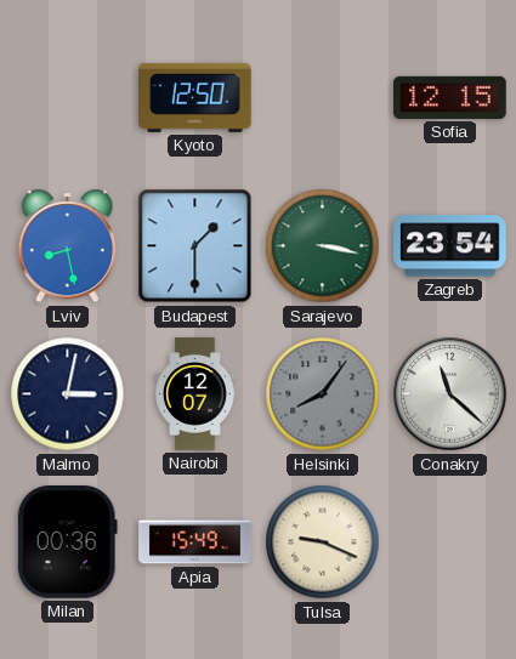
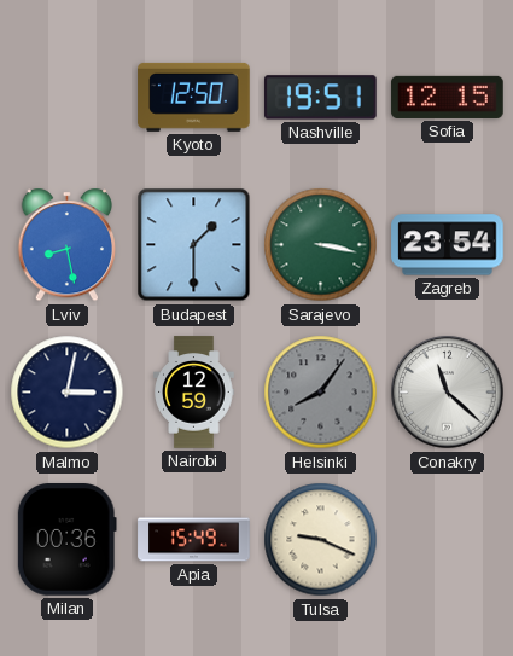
Nashville: none -> 19:51
Nairobi: 12:07 -> 12:59
